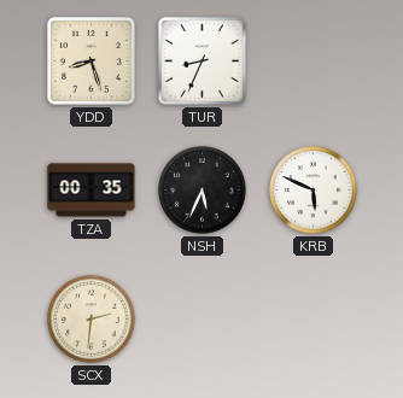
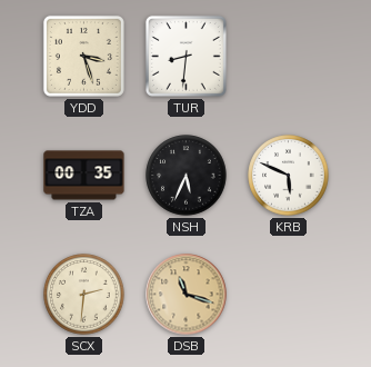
YDD: 8:27 -> 3:27
TUR: 8:34 -> 8:31
DSB: none -> 11:18
